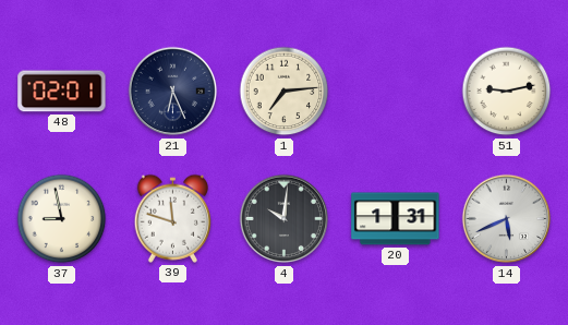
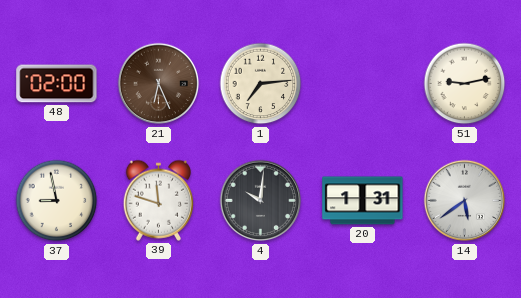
48: 02:01 -> 02:00
21 dial: navy -> brown
14: 5:41 -> 5:39
